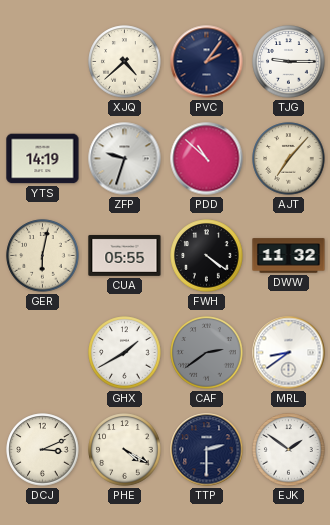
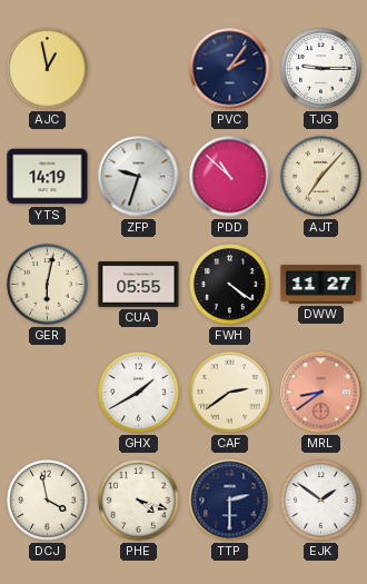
AJC: none -> 12:58
XJQ: 4:38 -> none
DWW: 11:32 -> 11:27
CAF dial: grey -> cream
MRL dial: white -> salmon
DCJ: 3:11 -> 3:58
PHE: 4:20 -> 4:18
